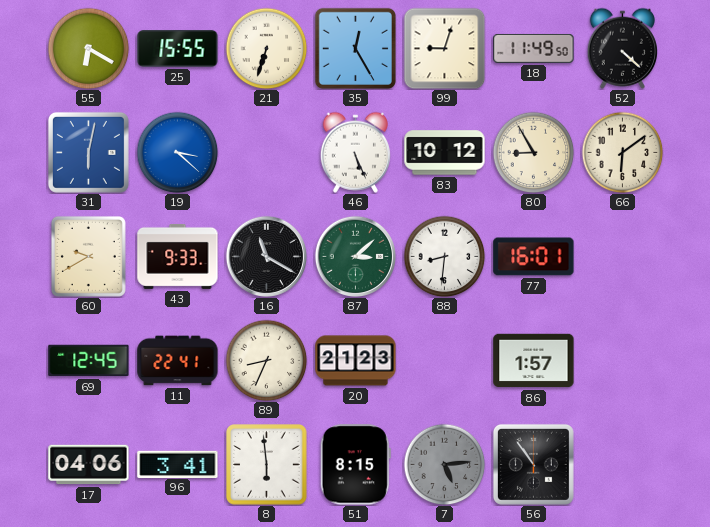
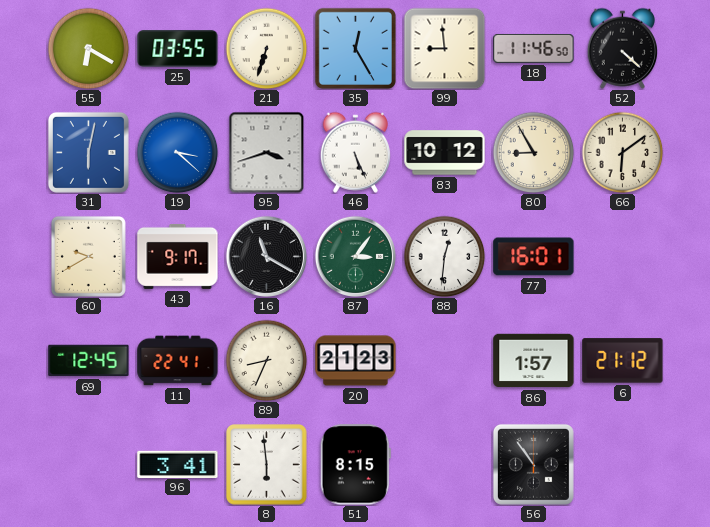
25: 15:55 -> 03:55
99: 9:03 -> 8:59
18: 11:49 -> 11:46
95: none -> 3:42
43: 9:33 -> 9:17
87: 3:08 -> 3:06
88: 8:31 -> 12:31
6: none -> 21:12
17: 04:06 -> none
7: 5:14 -> none
